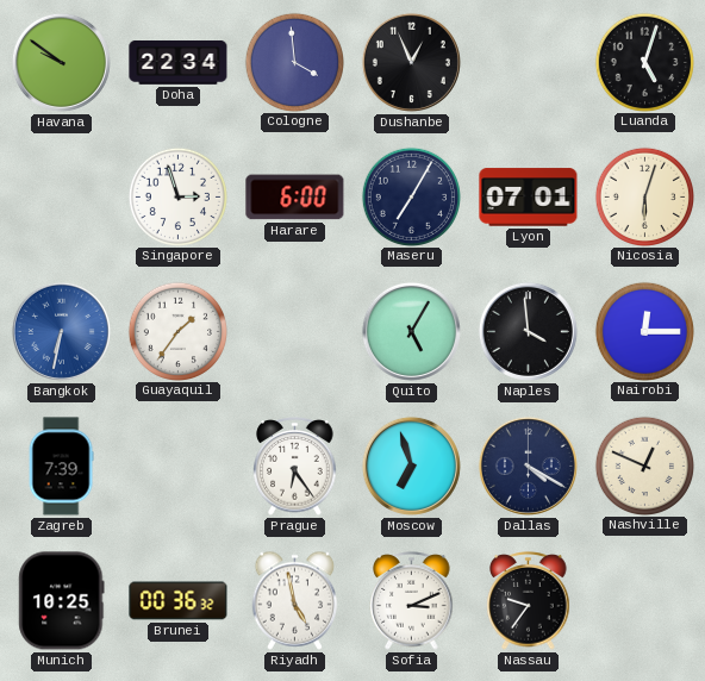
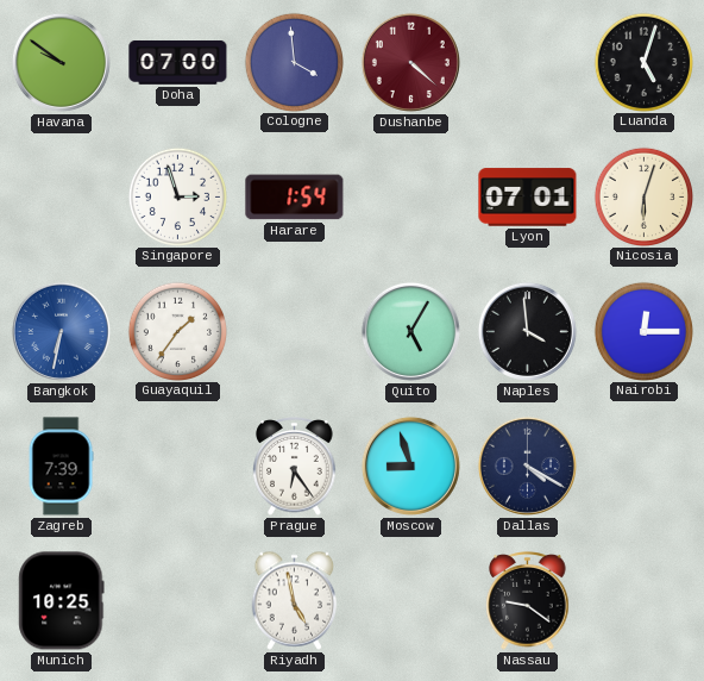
Doha: 22:34 -> 07:00
Dushanbe: 12:56 -> 4:22
Dushanbe dial: black -> burgundy
Harare: 6:00 -> 1:54
Maseru: 7:05 -> none
Moscow: 6:57 -> 8:57
Nashville: 12:49 -> none
Brunei: 00:36 -> none
Sofia: 3:11 -> none
Nassau: 9:36 -> 9:21
